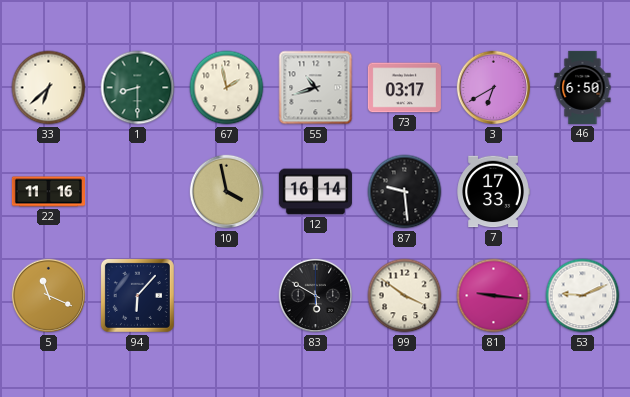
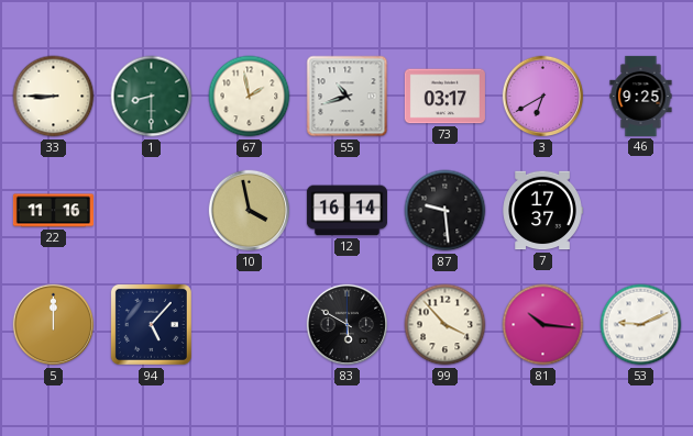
33: 6:38 -> 8:45
46: 6:50 -> 9:25
7: 17:33 -> 17:37
5: 11:19 -> 12:00
94: 6:07 -> 5:07
99: 3:51 -> 3:53
81: 9:16 -> 10:16
